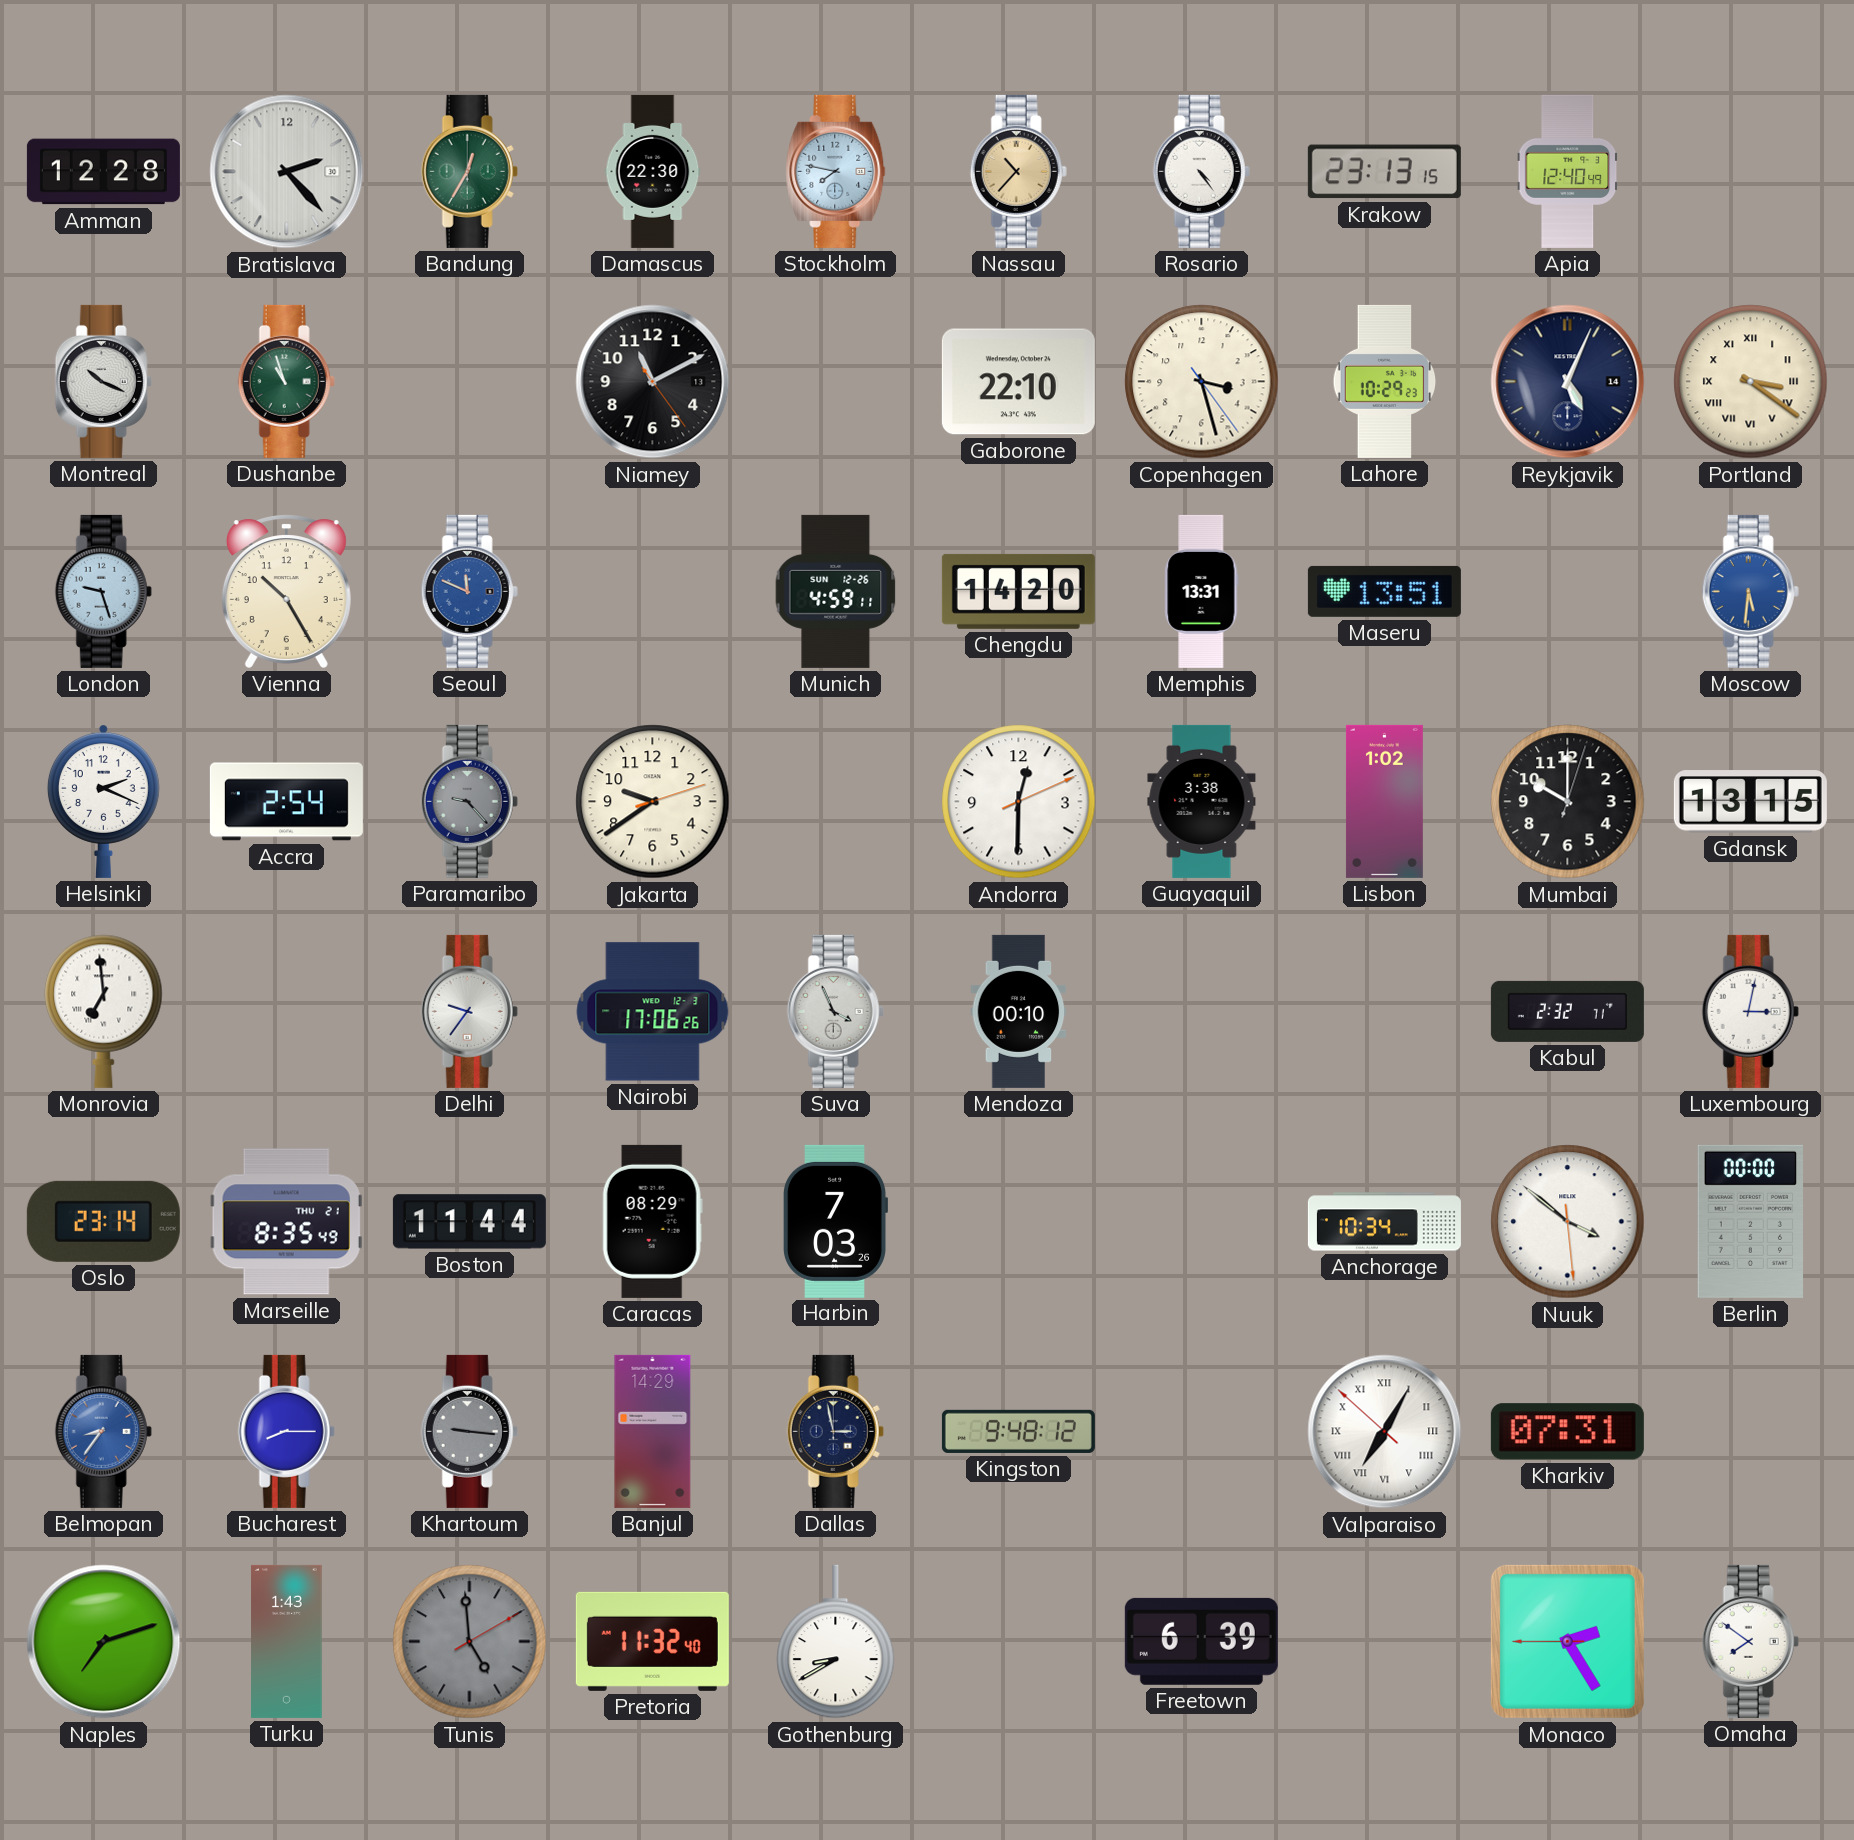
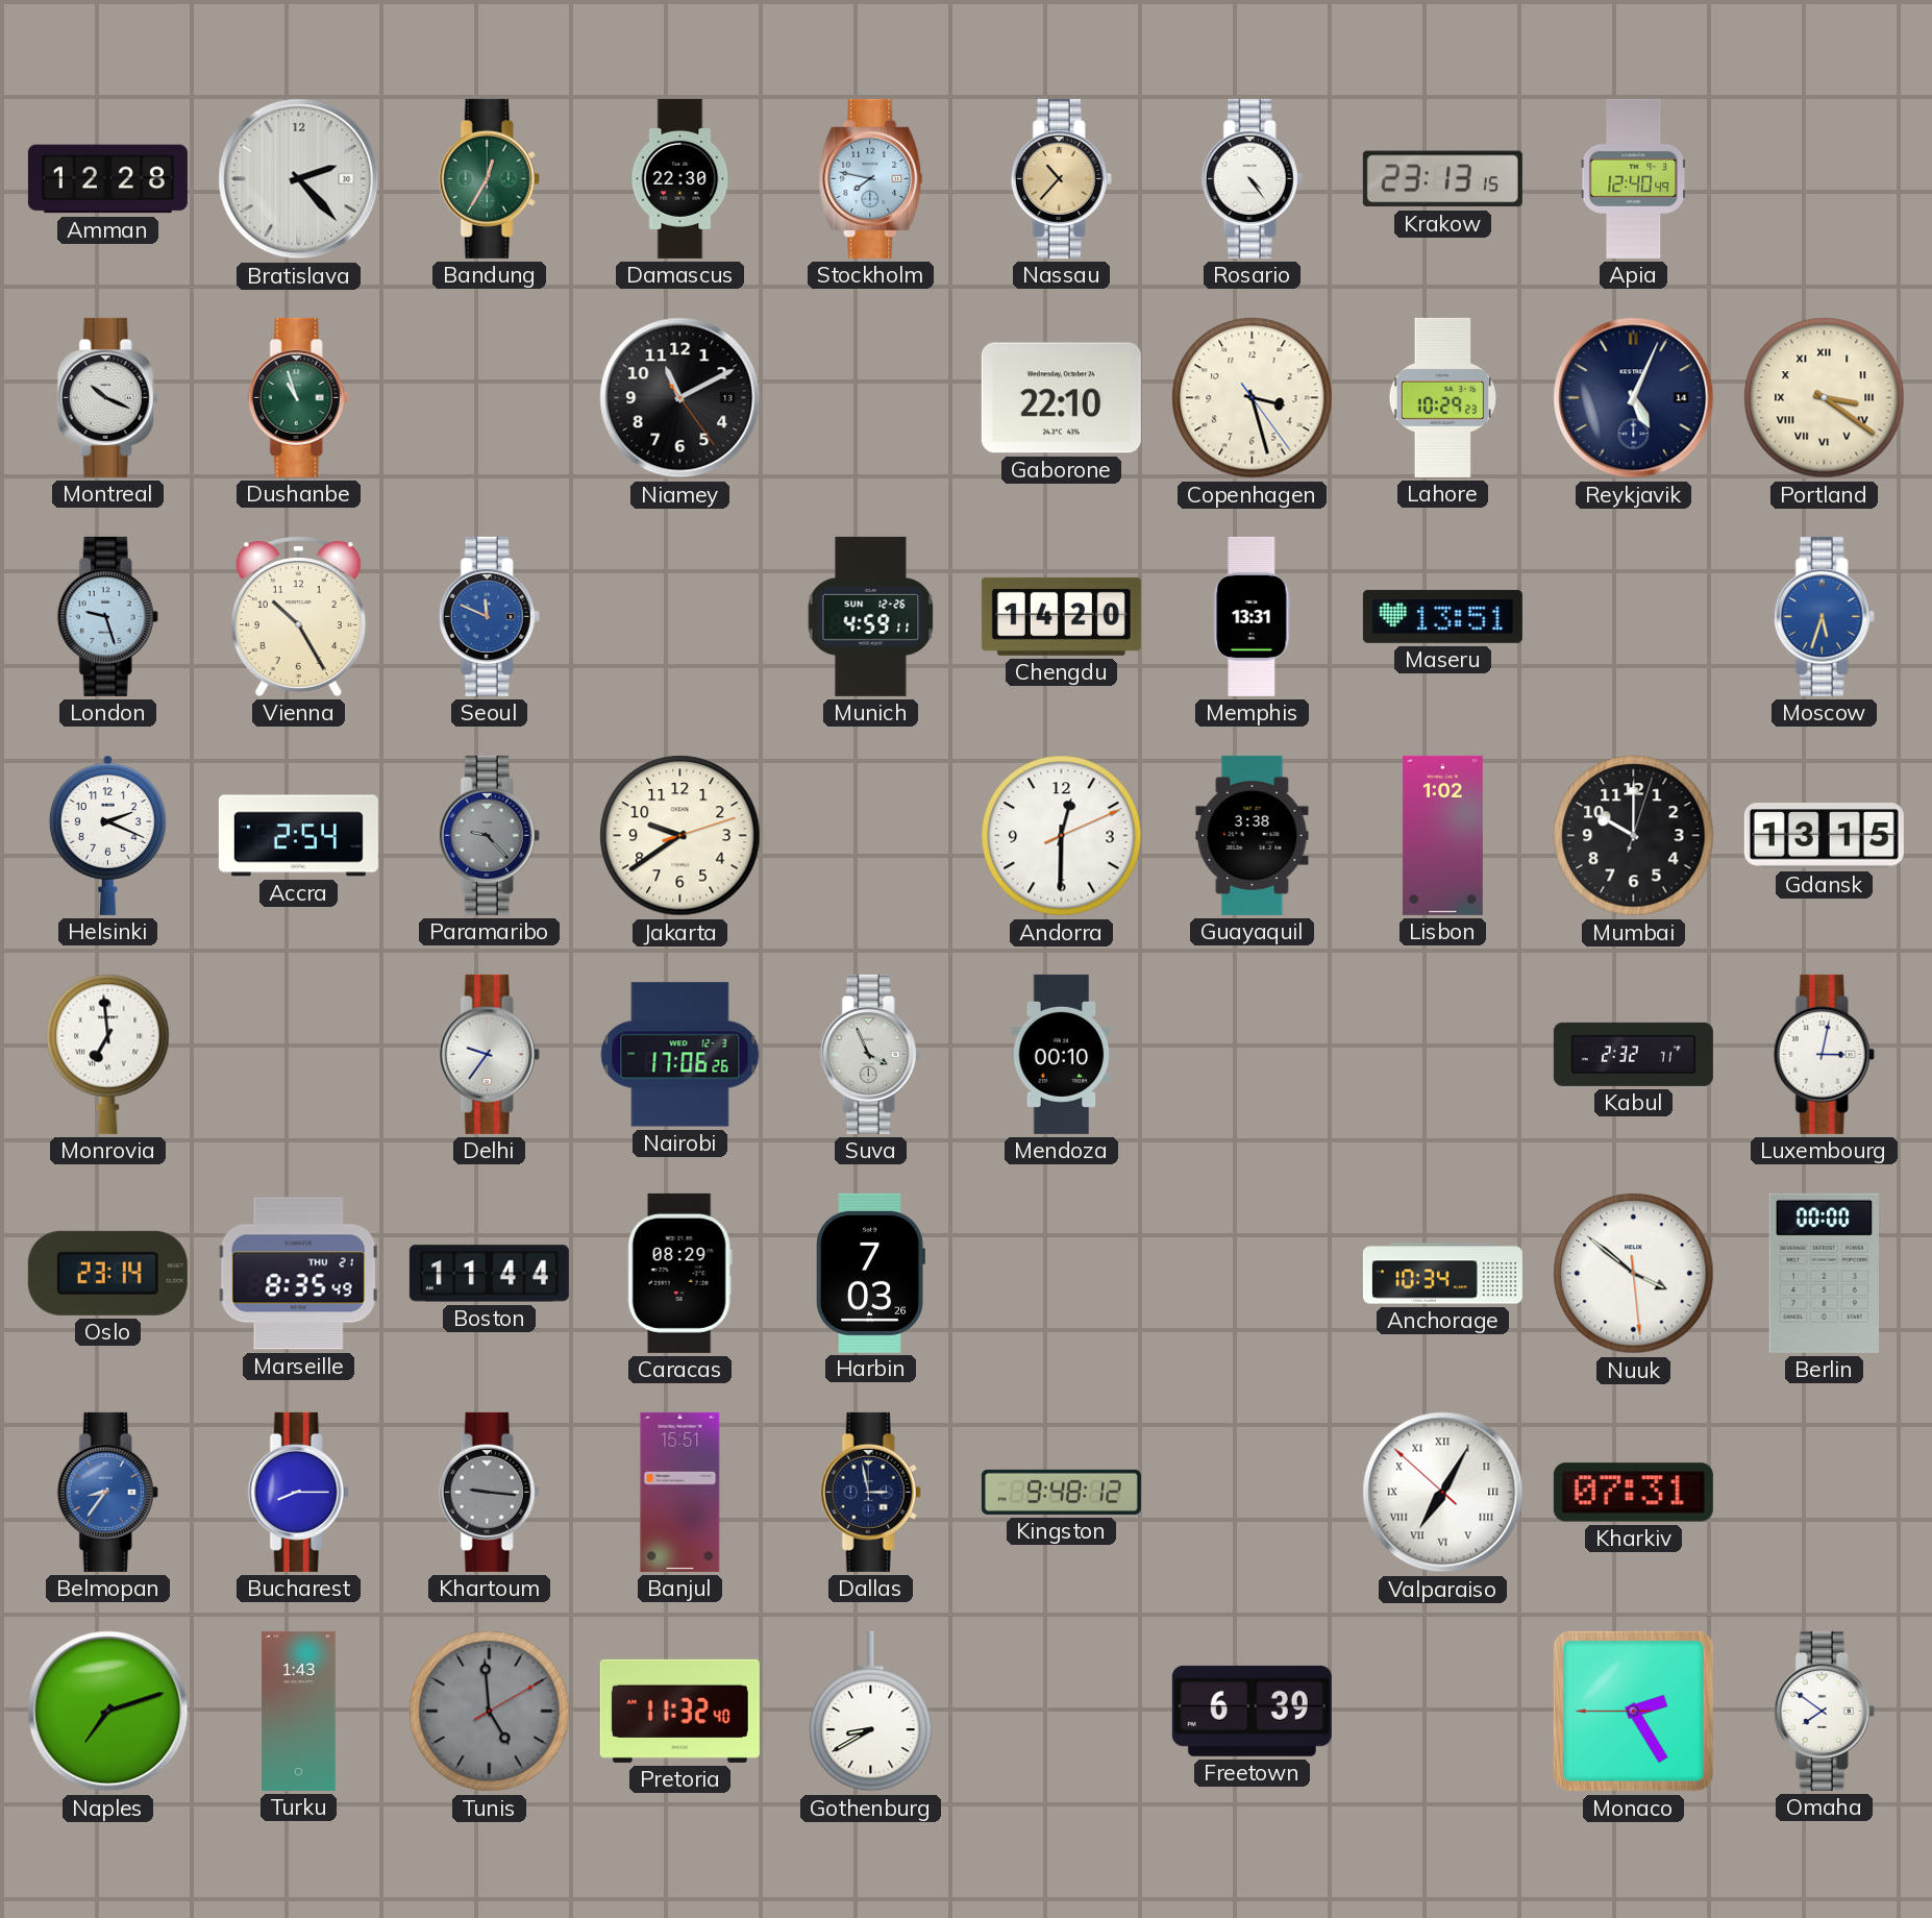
Moscow: 5:31 -> 5:33
Banjul: 14:29 -> 15:51
